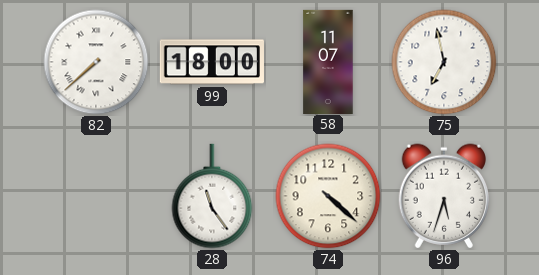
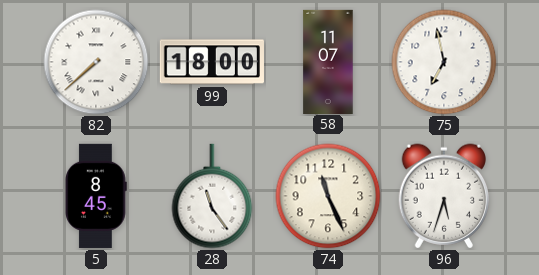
5: none -> 8:45
74: 4:22 -> 11:26
